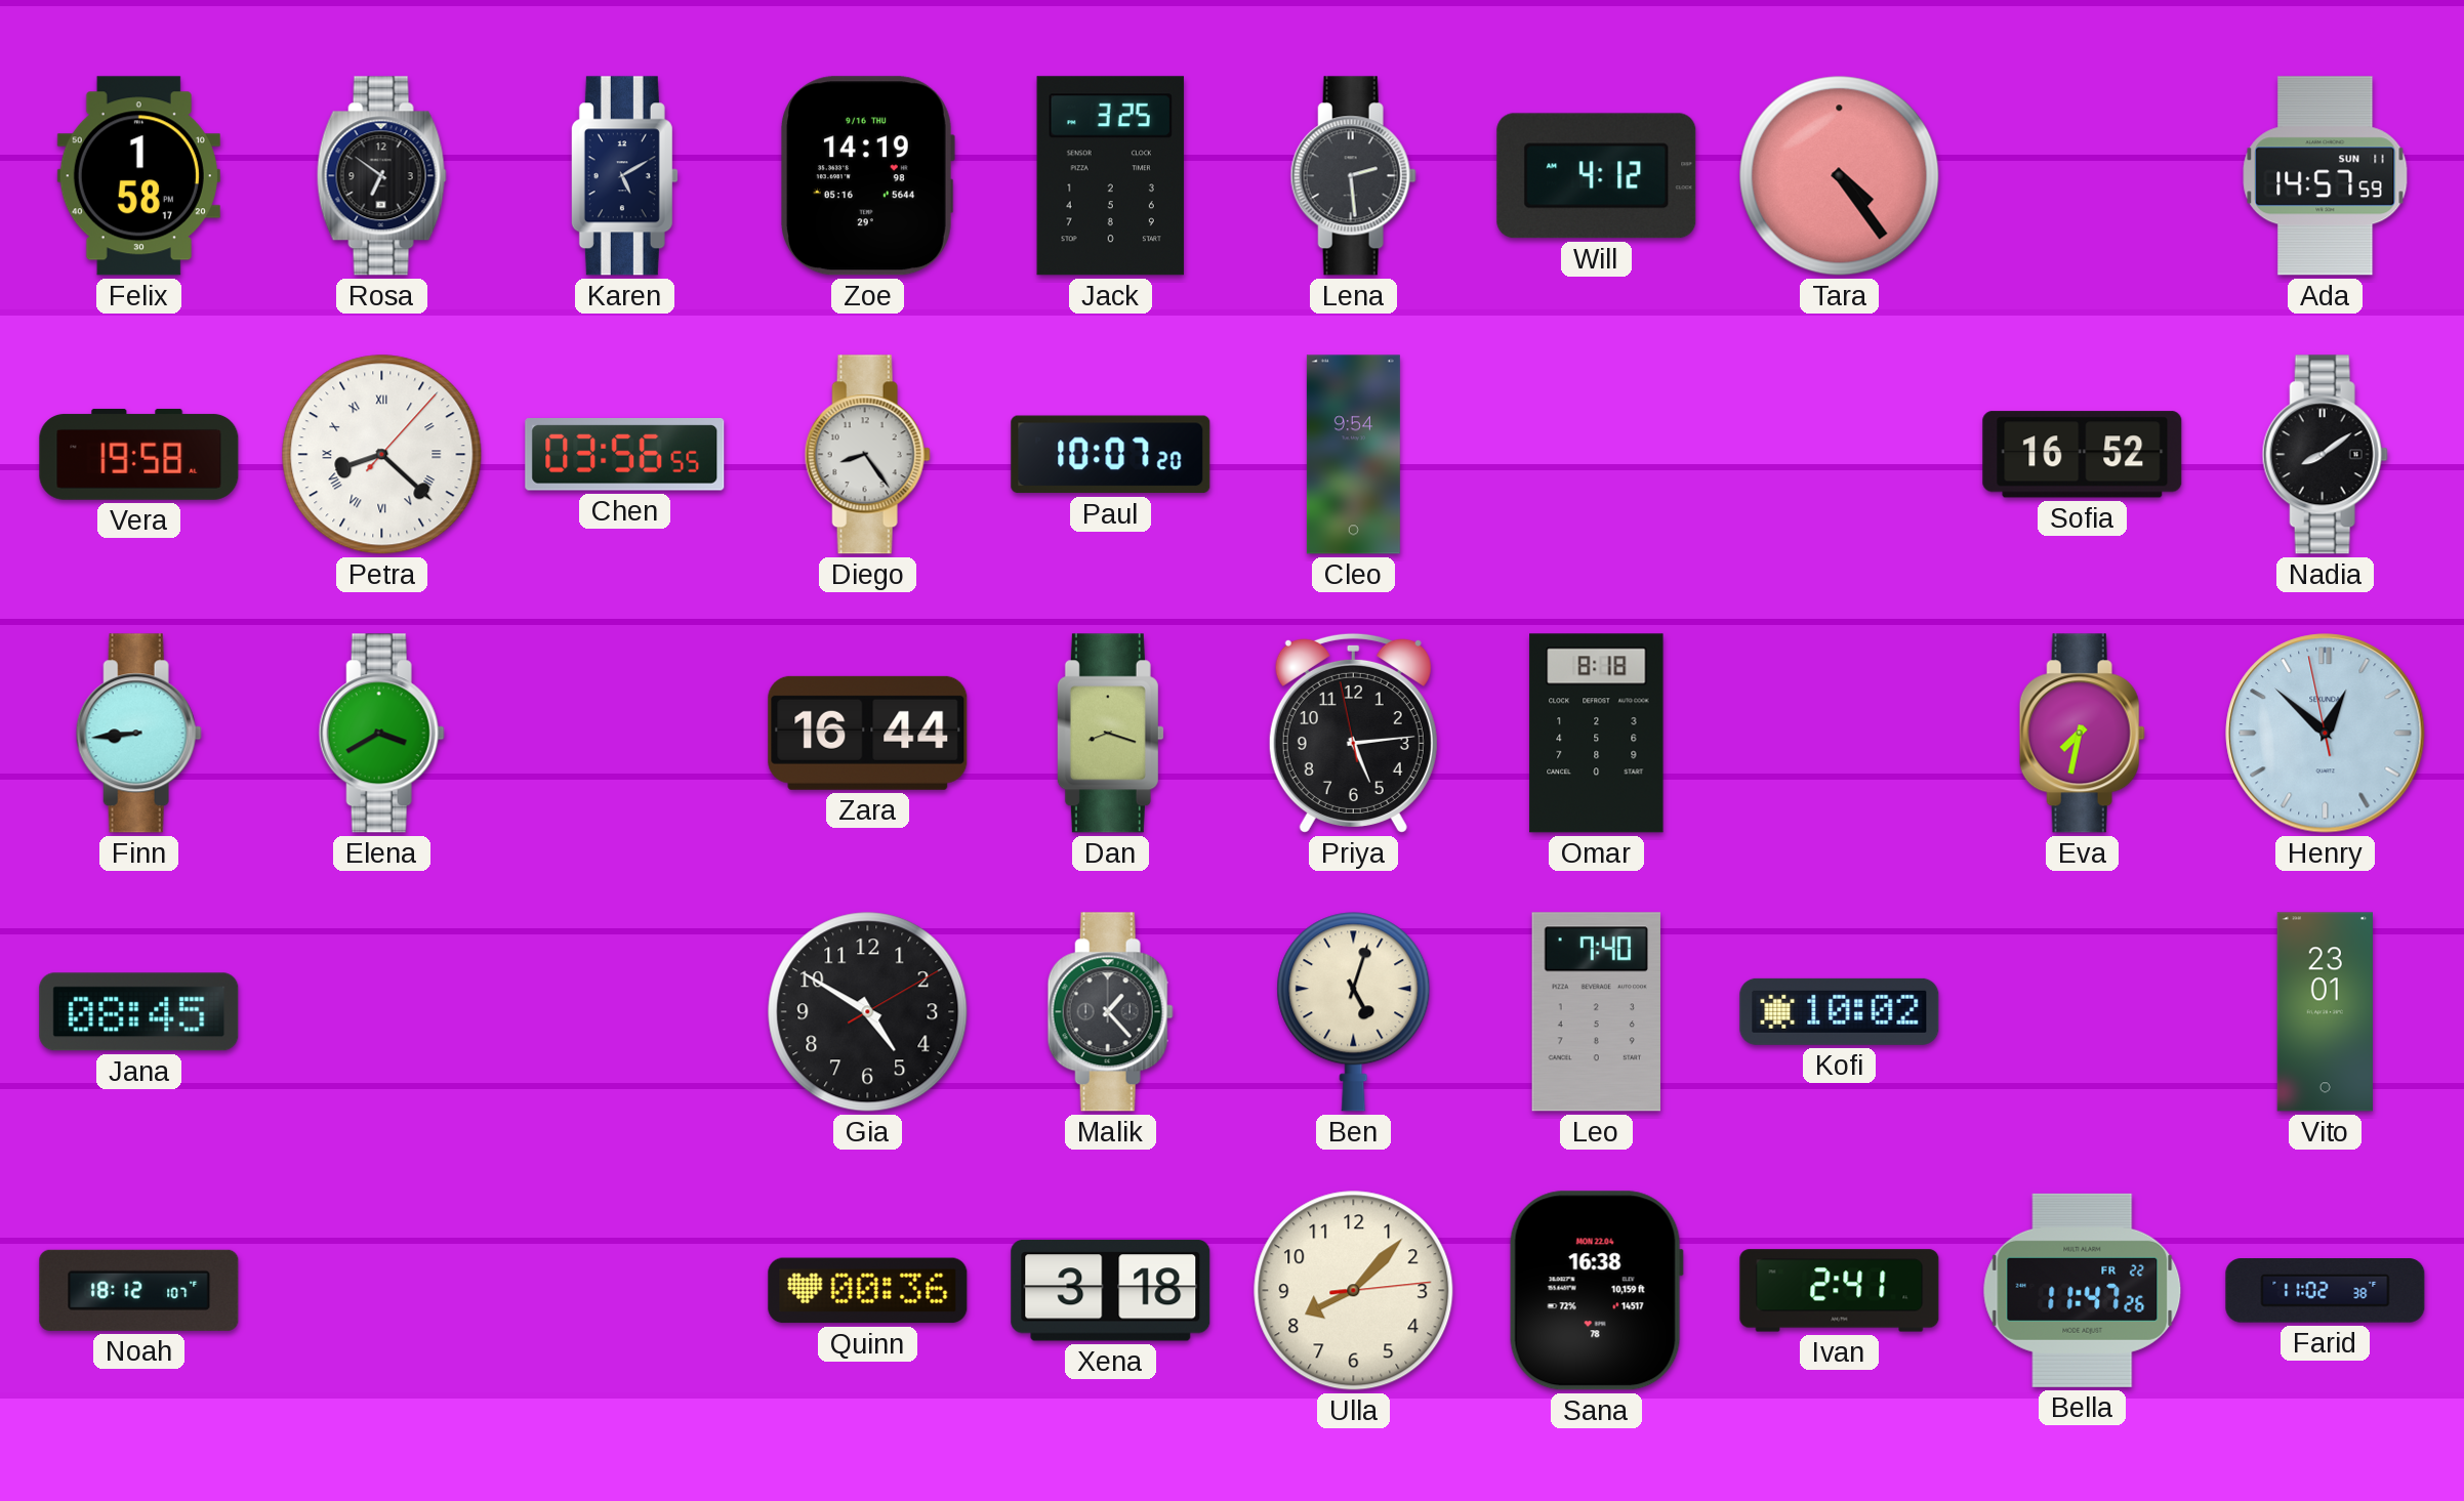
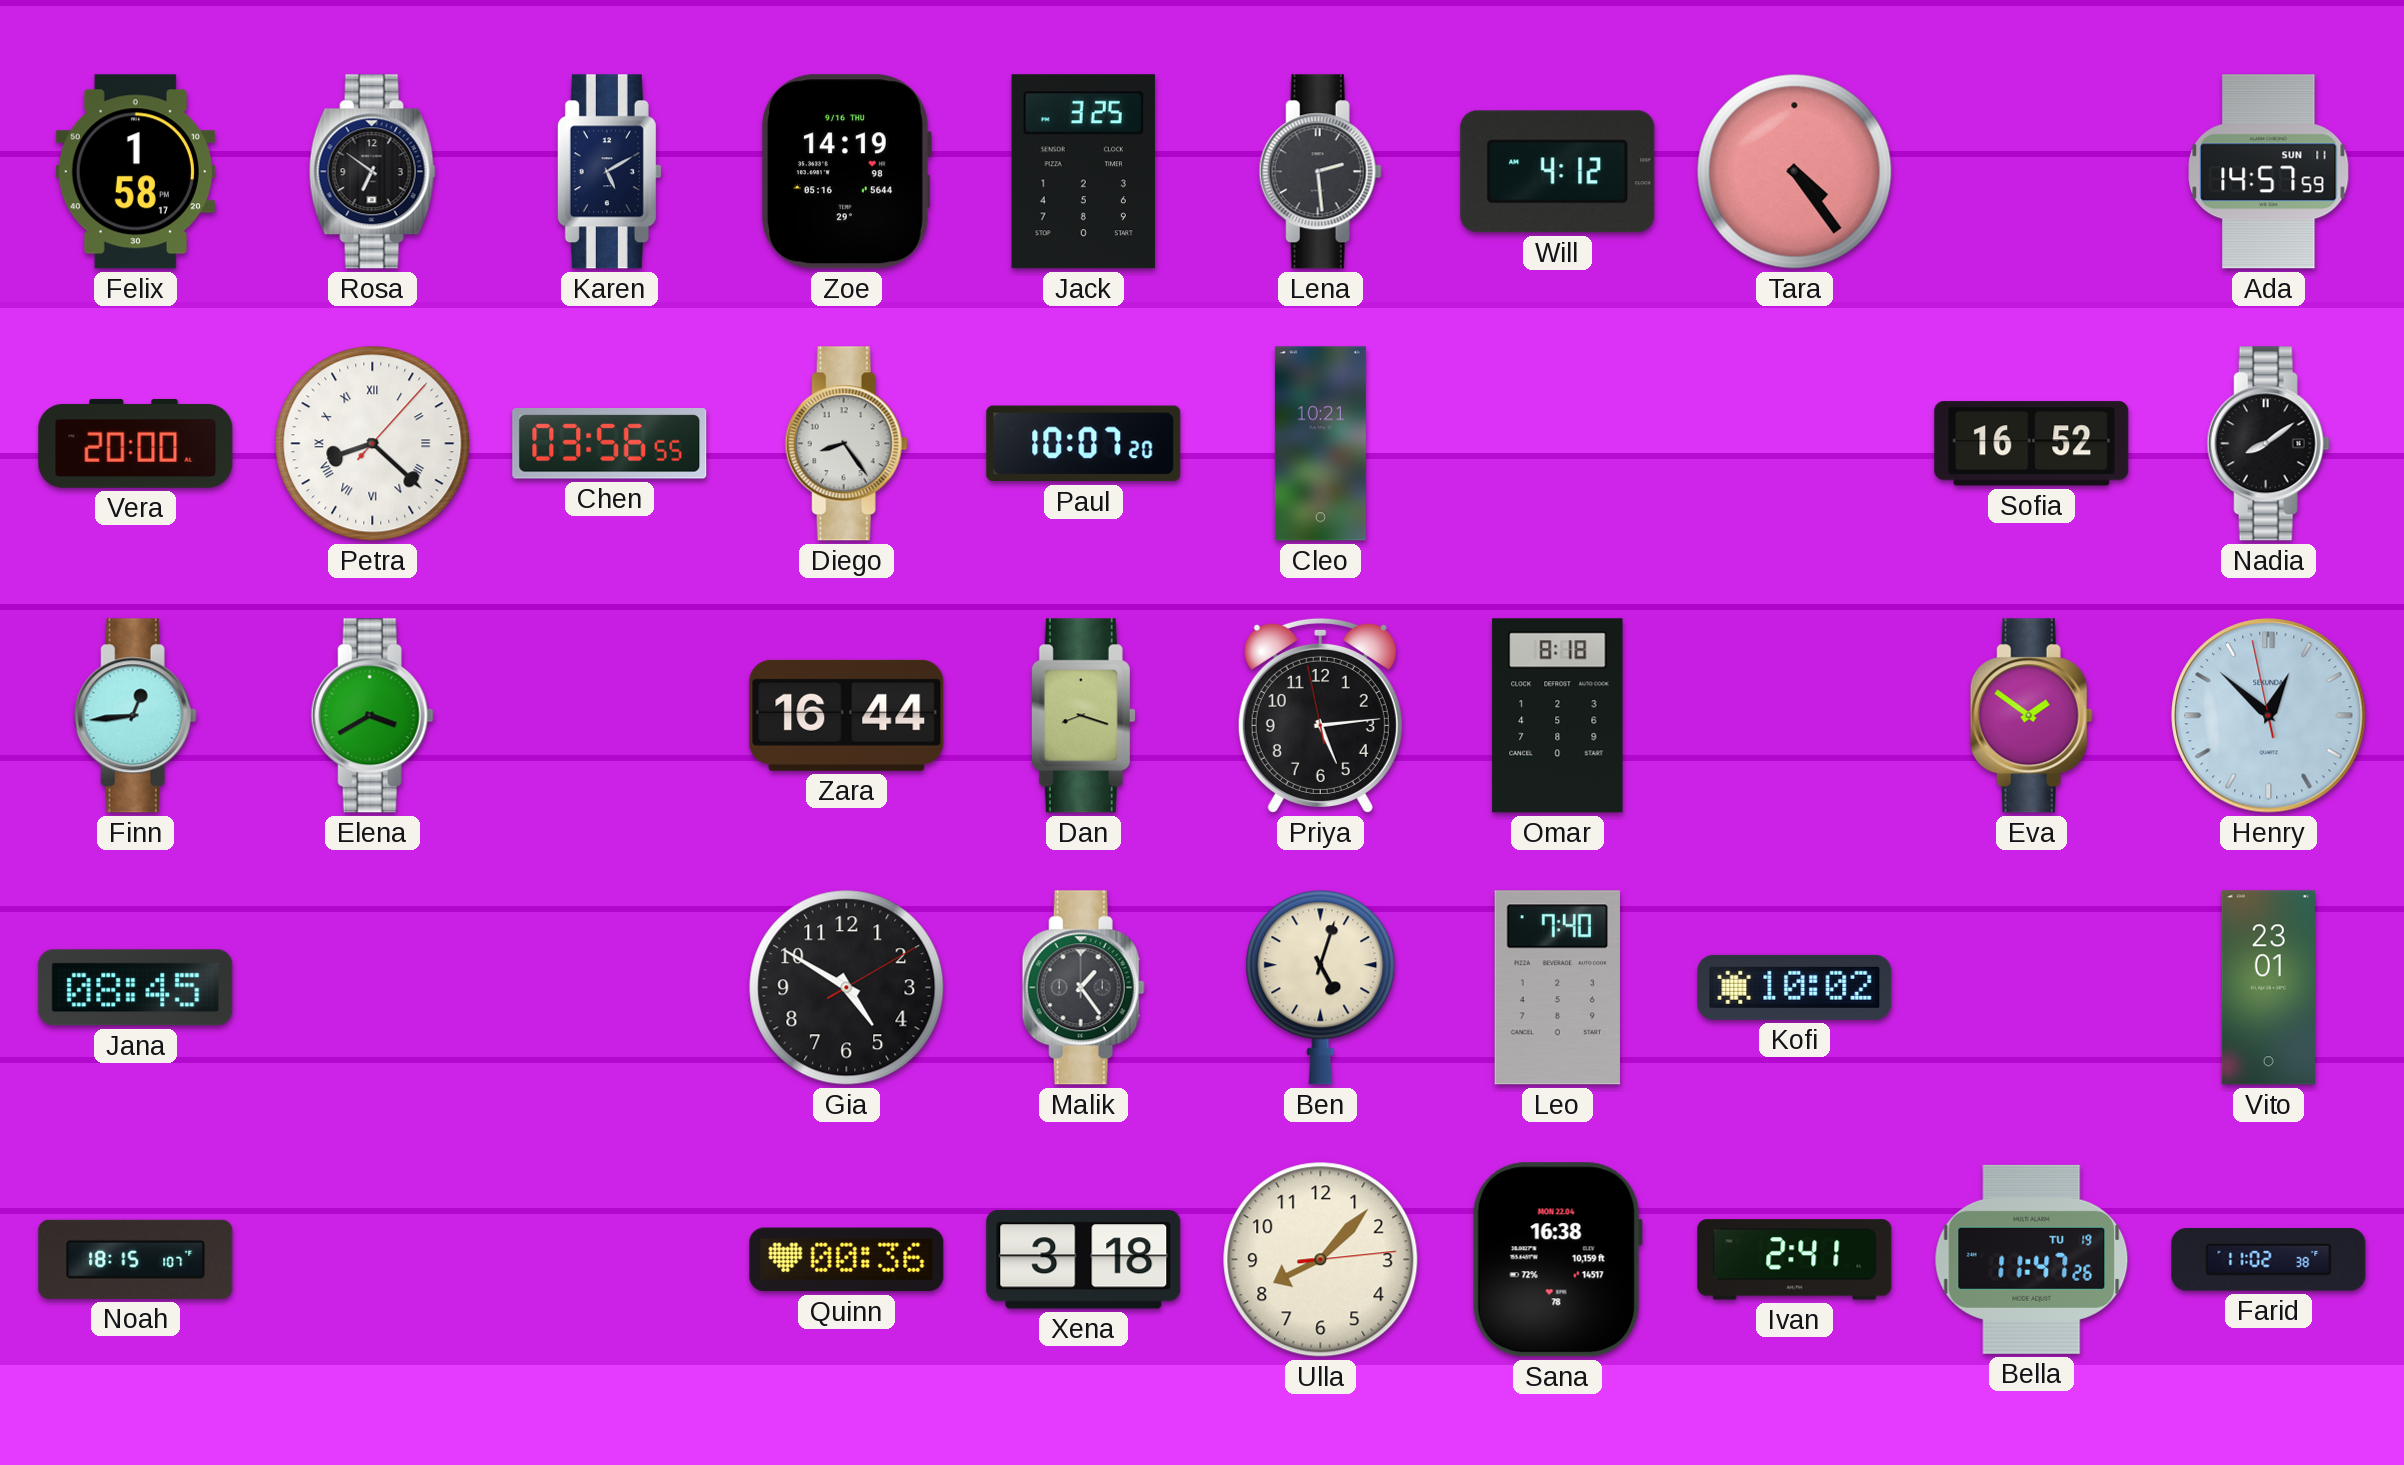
Vera: 19:58 -> 20:00
Cleo: 9:54 -> 10:21
Finn: 8:44 -> 12:44
Eva: 7:32 -> 1:51
Malik: 1:23 -> 1:24
Noah: 18:12 -> 18:15
Bella date: FR 22 -> TU 19
